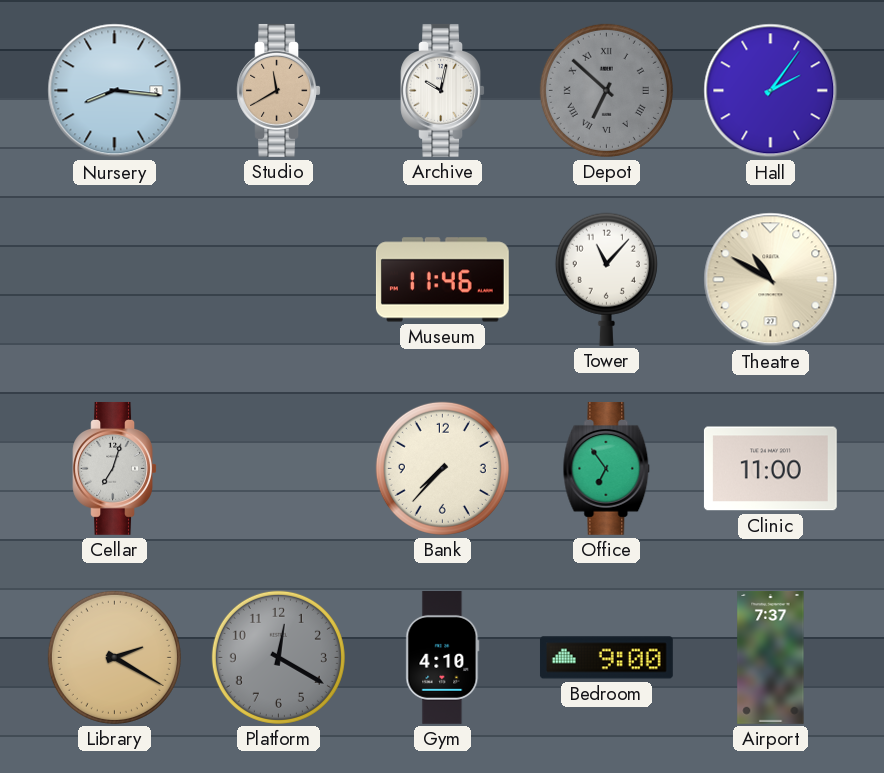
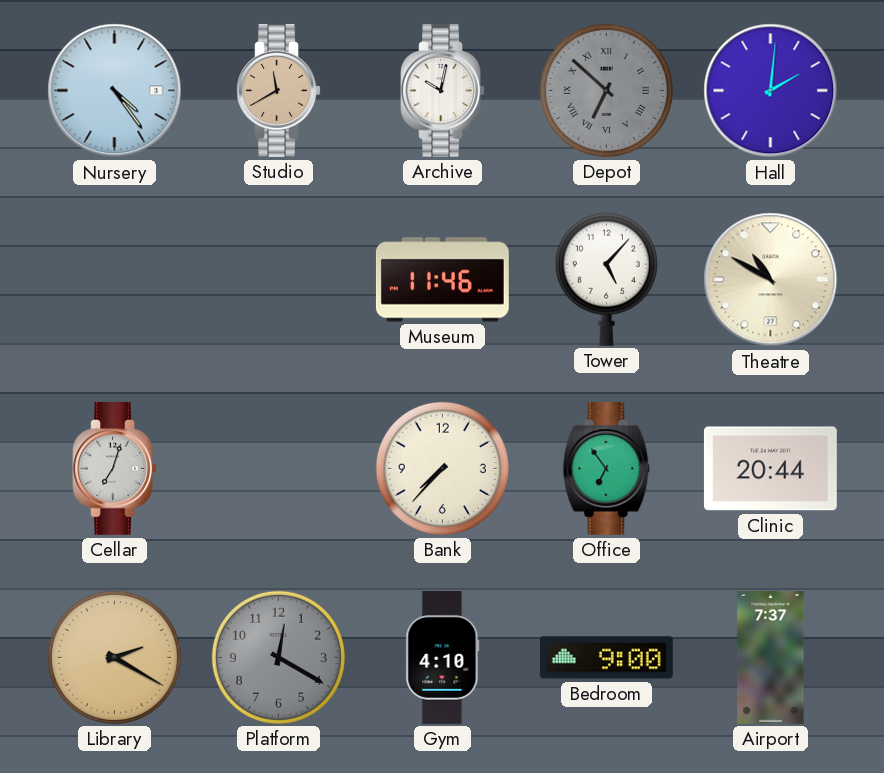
Nursery: 8:16 -> 4:24
Hall: 2:06 -> 2:01
Tower: 11:07 -> 5:07
Clinic: 11:00 -> 20:44
